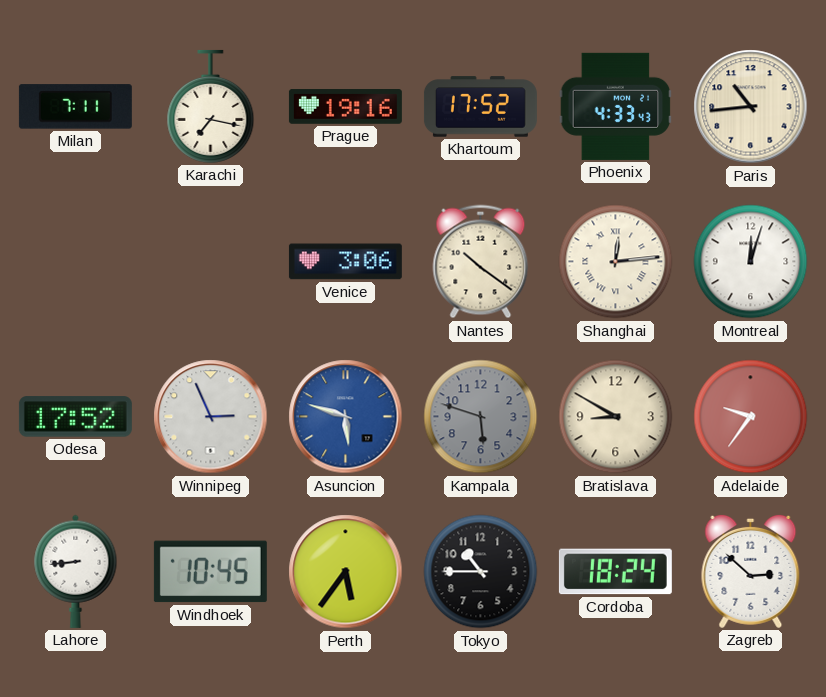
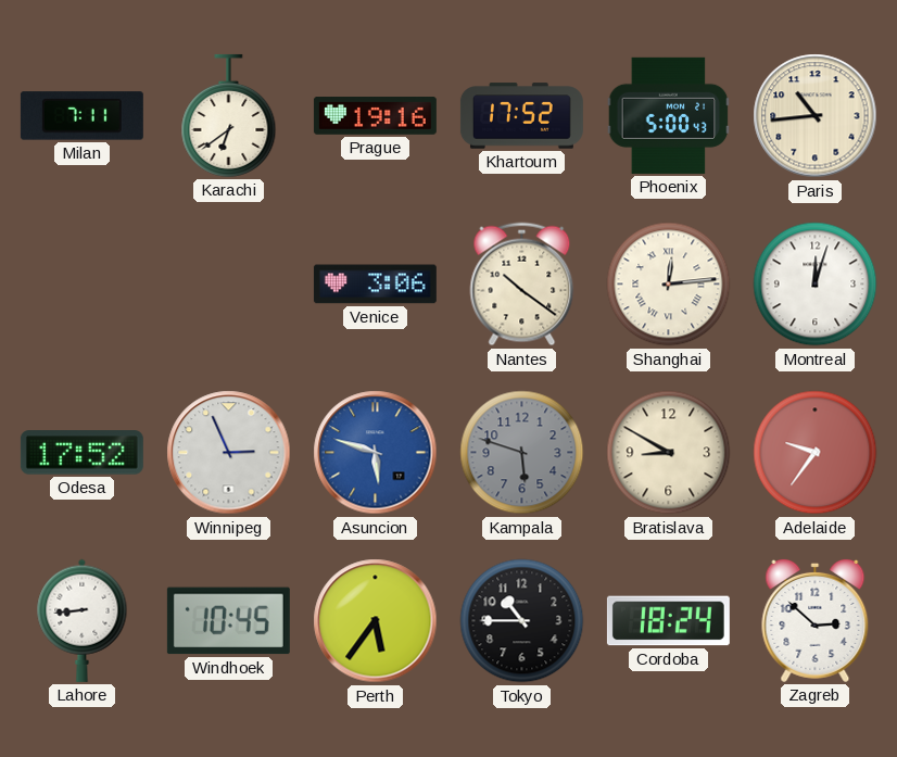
Karachi: 7:17 -> 6:39
Phoenix: 4:33 -> 5:00
